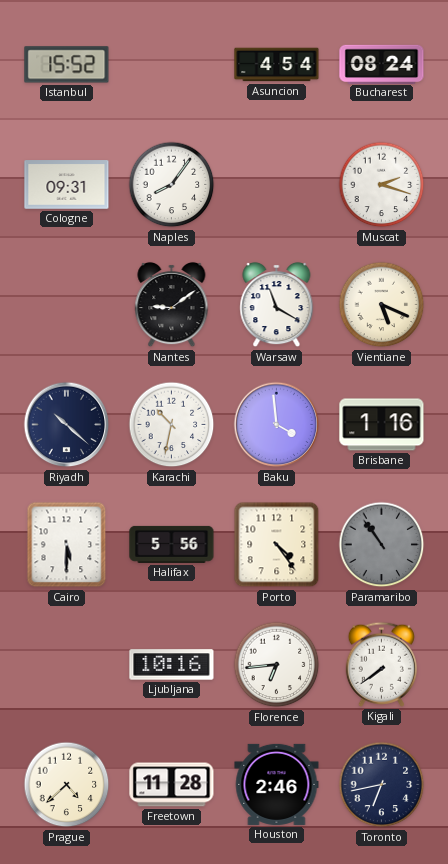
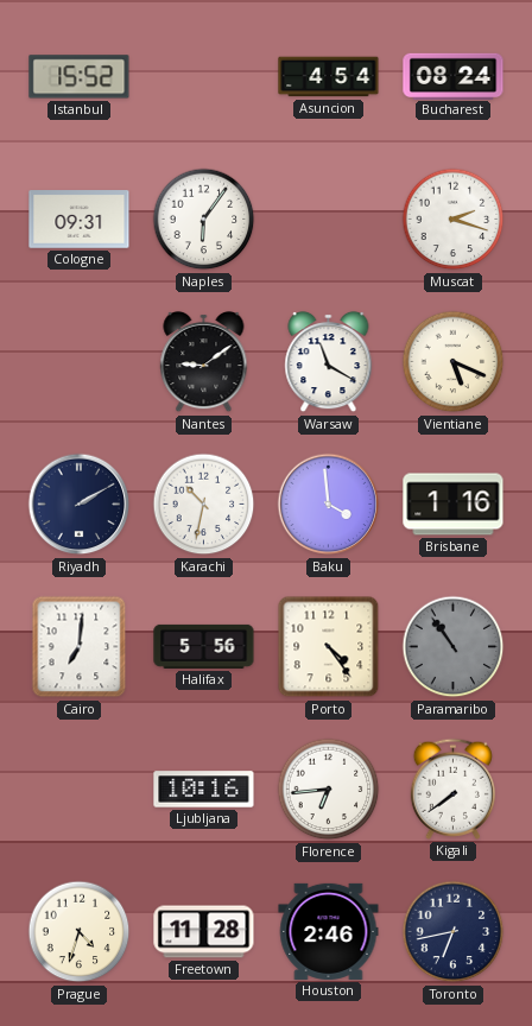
Naples: 8:06 -> 6:06
Riyadh: 10:22 -> 2:10
Cairo: 5:30 -> 7:01
Prague: 4:38 -> 4:33
